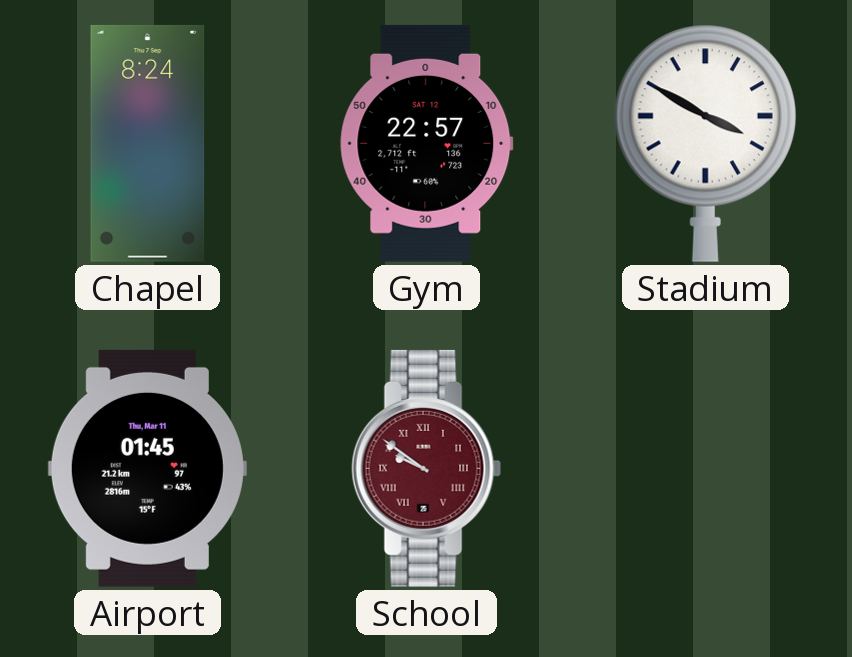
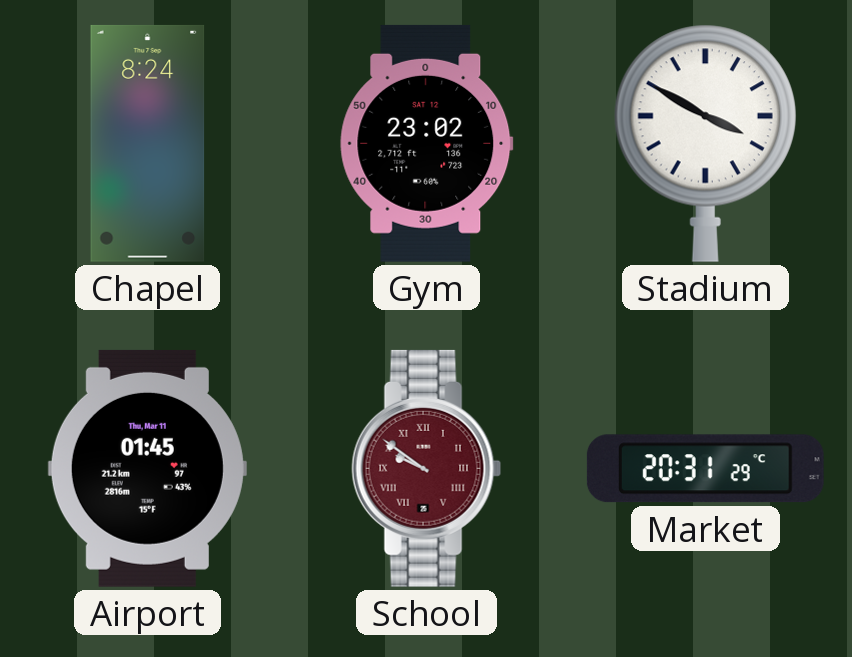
Gym: 22:57 -> 23:02
Market: none -> 20:31
